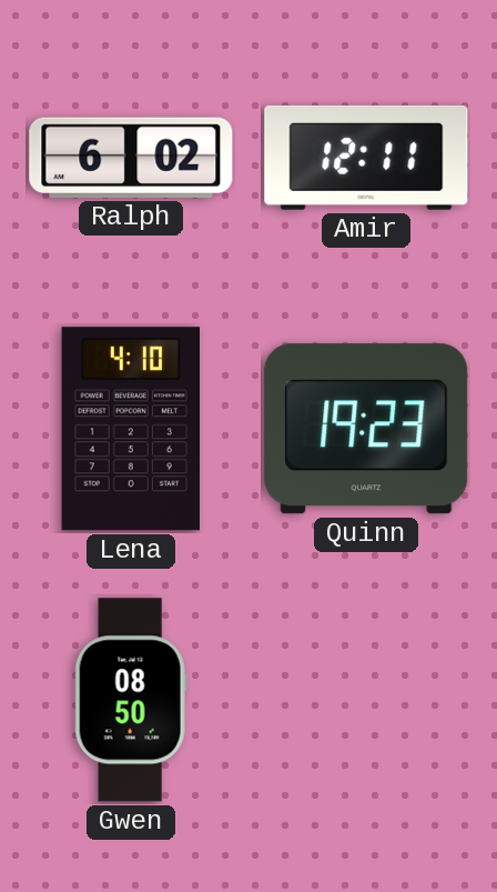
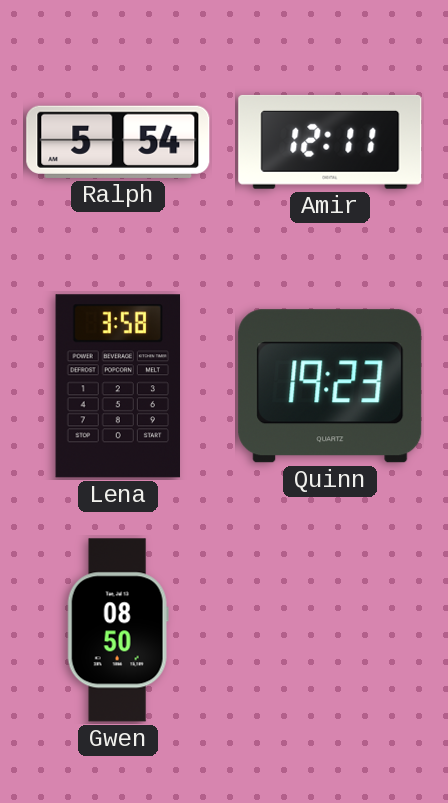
Ralph: 6:02 -> 5:54
Lena: 4:10 -> 3:58
